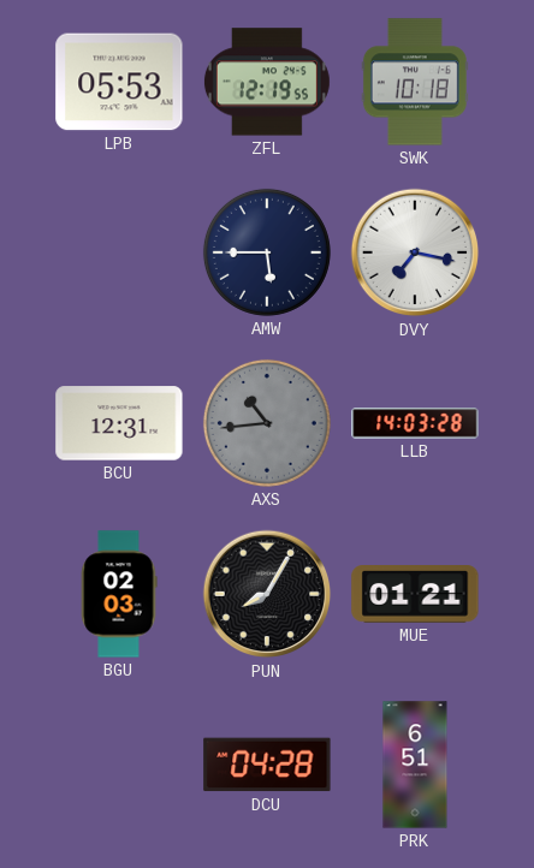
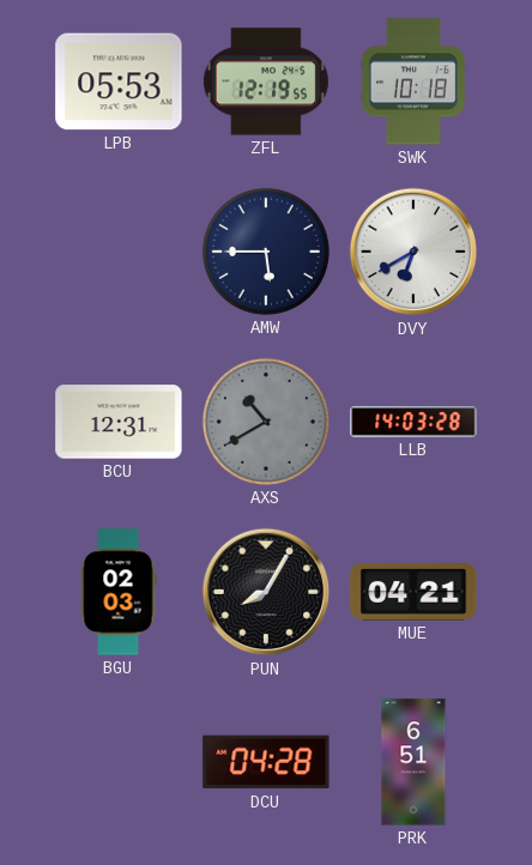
DVY: 7:17 -> 6:40
AXS: 10:44 -> 10:40
MUE: 01:21 -> 04:21
